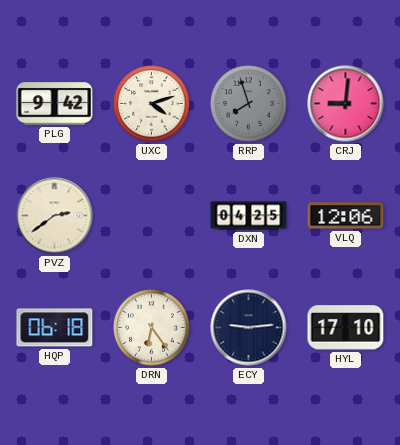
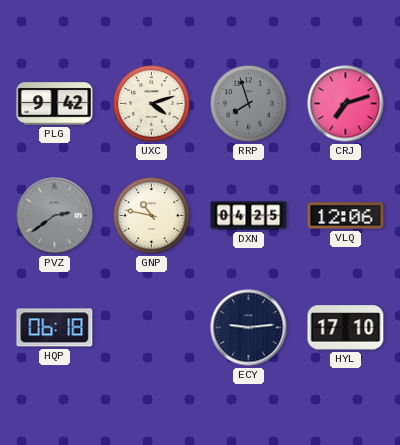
CRJ: 9:01 -> 7:12
PVZ dial: cream -> grey
GNP: none -> 10:47
DRN: 6:24 -> none
